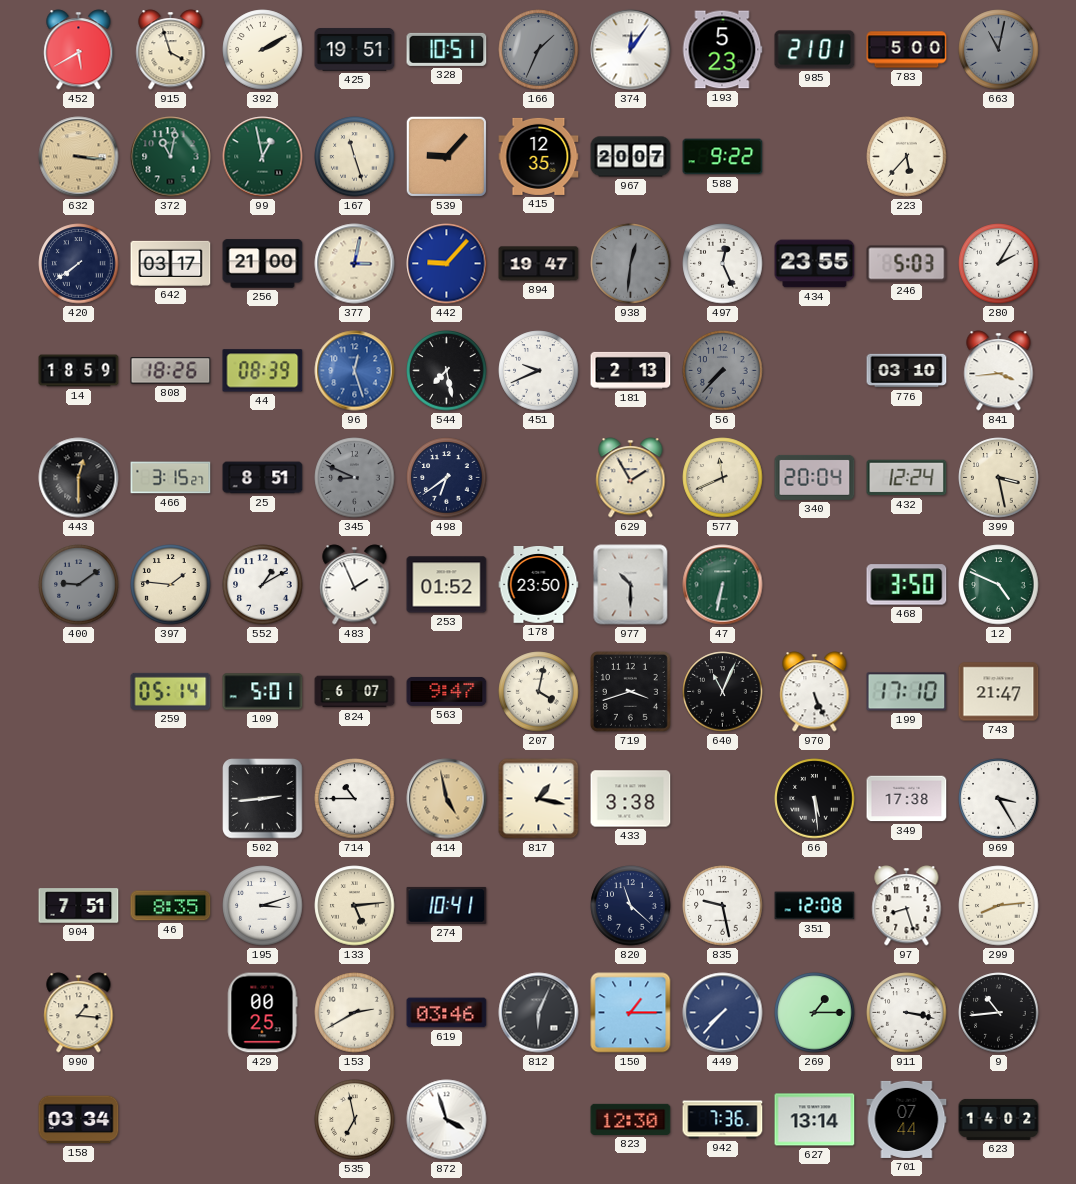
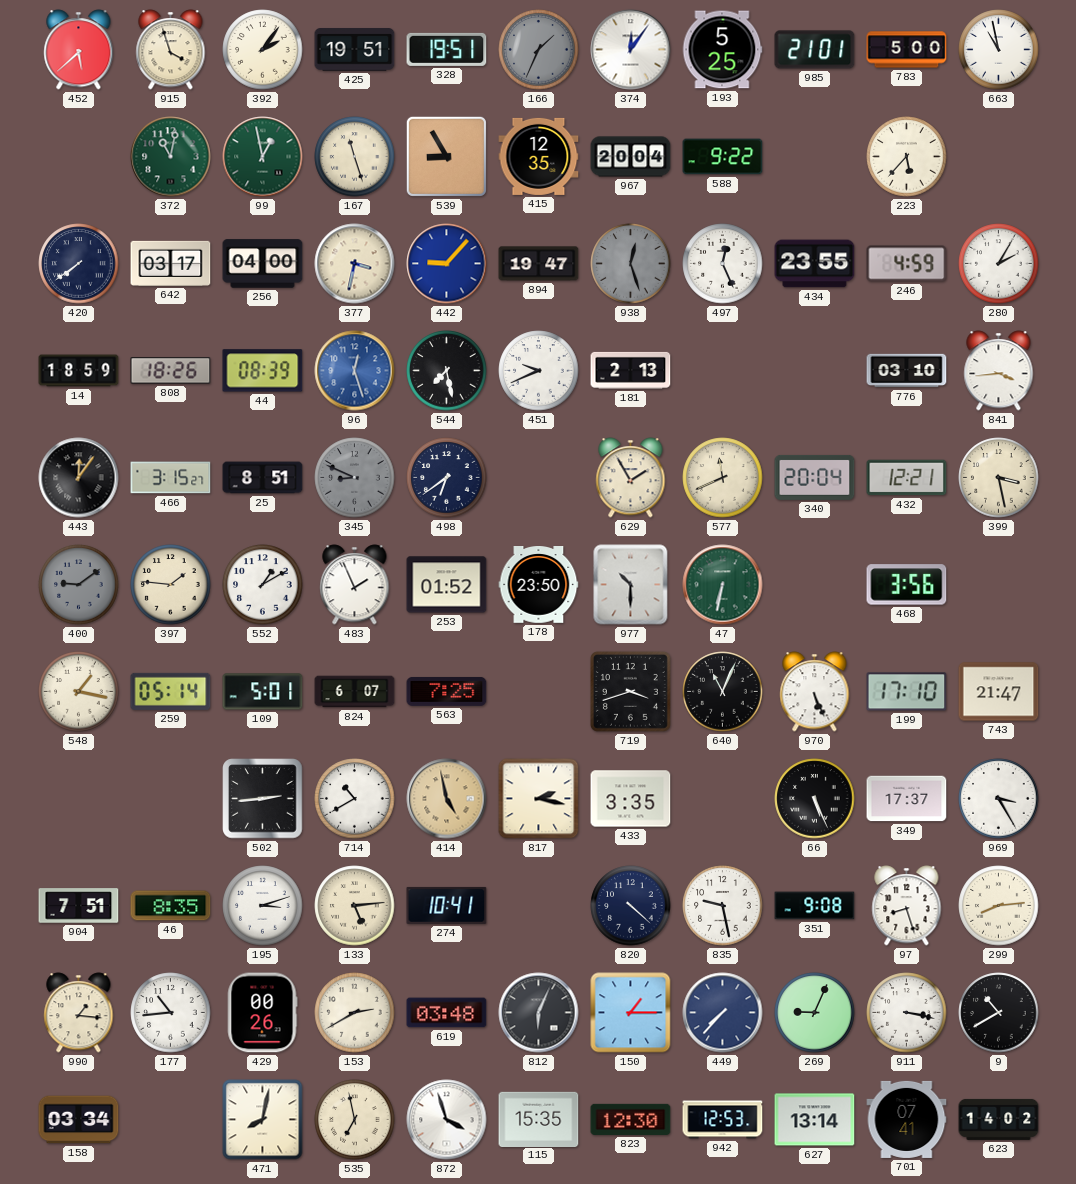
452: 5:40 -> 5:38
392: 2:10 -> 2:06
328: 10:51 -> 19:51
193: 5:23 -> 5:25
663: 11:02 -> 10:58
663 dial: grey -> white
632: 3:16 -> none
539: 9:07 -> 8:55
967: 20:07 -> 20:04
256: 21:00 -> 04:00
377: 3:02 -> 3:32
938: 12:31 -> 12:27
246: 5:03 -> 4:59
56: 7:37 -> none
443: 12:30 -> 12:06
432: 12:24 -> 12:21
468: 3:50 -> 3:56
12: 4:49 -> none
548: none -> 1:17
563: 9:47 -> 7:25
207: 4:02 -> none
714: 10:45 -> 10:40
817: 1:17 -> 2:17
433: 3:38 -> 3:35
66: 5:29 -> 5:26
349: 17:38 -> 17:37
820: 11:22 -> 4:22
351: 12:08 -> 9:08
177: none -> 10:44
429: 00:25 -> 00:26
619: 03:46 -> 03:48
269: 1:15 -> 9:04
9: 10:44 -> 10:40
471: none -> 8:02
115: none -> 15:35
942: 7:36 -> 12:53
701: 07:44 -> 07:41
